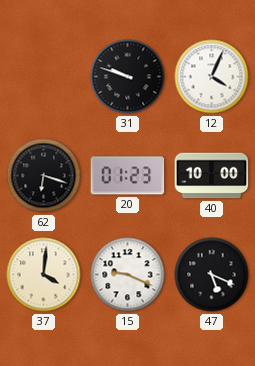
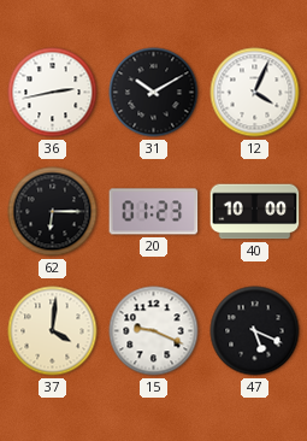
36: none -> 2:43
31: 9:48 -> 10:10
62: 6:18 -> 6:15
